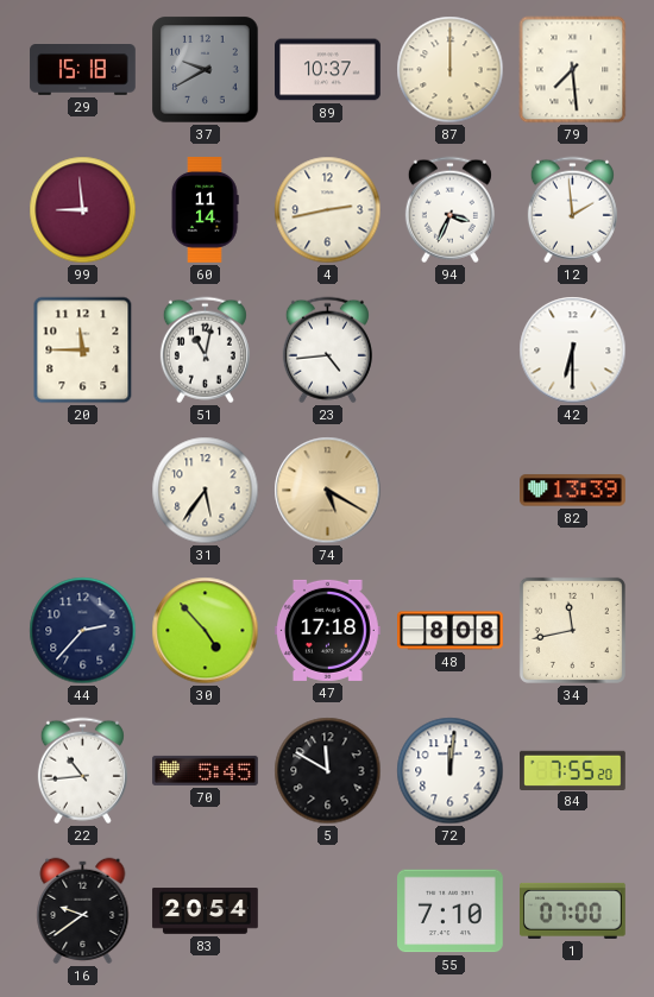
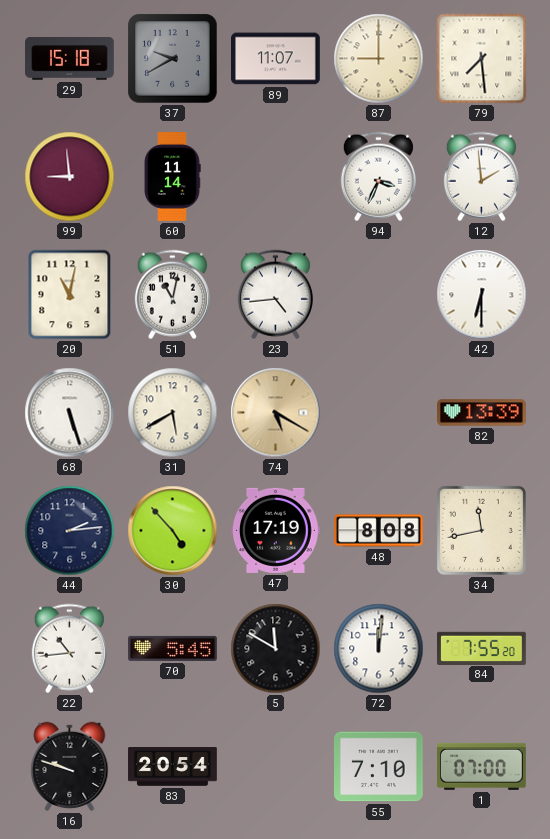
89: 10:37 -> 11:07
87: 12:00 -> 9:00
4: 2:43 -> none
20: 11:45 -> 11:02
68: none -> 5:27
31: 5:36 -> 5:40
44: 2:37 -> 2:14
47: 17:18 -> 17:19
16: 9:39 -> 9:48
